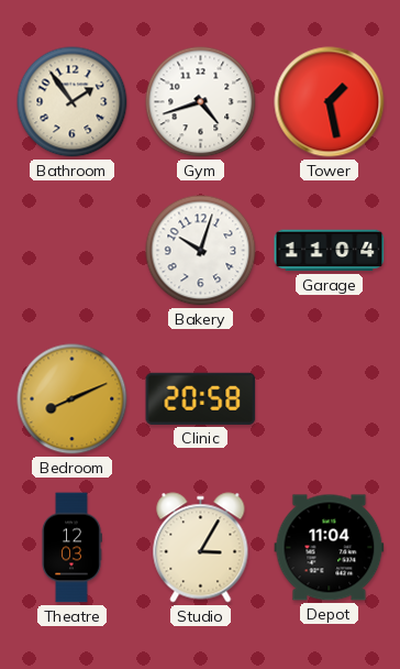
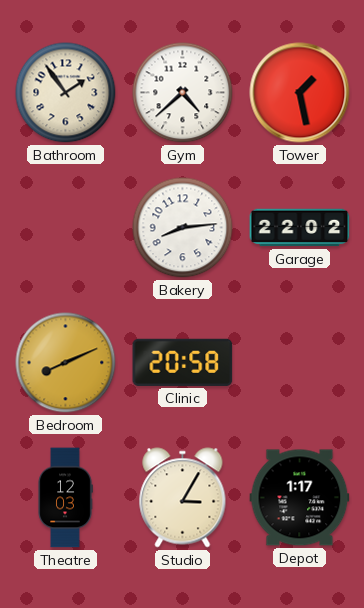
Gym: 4:42 -> 4:38
Bakery: 10:03 -> 8:14
Garage: 11:04 -> 22:02
Depot: 11:04 -> 1:17
